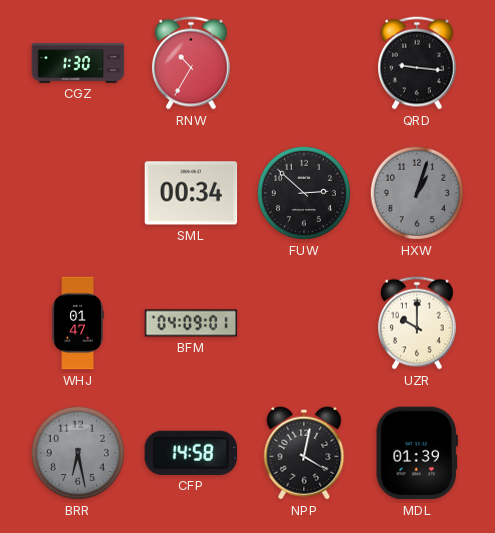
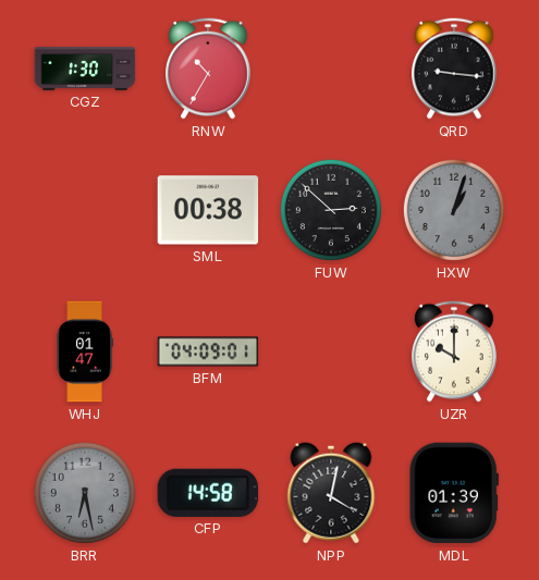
SML: 00:34 -> 00:38
